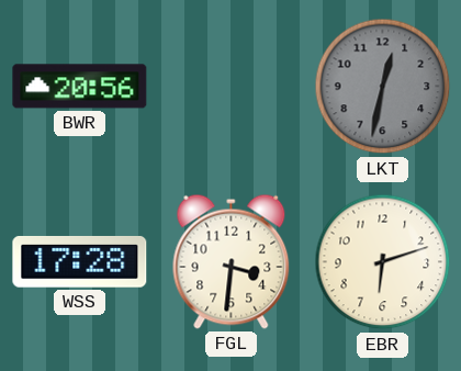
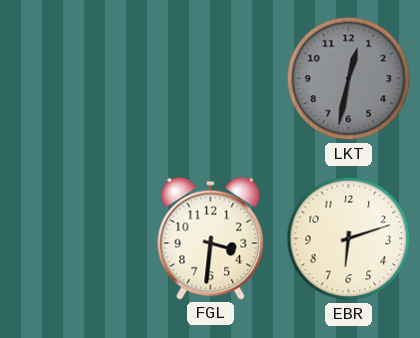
BWR: 20:56 -> none
WSS: 17:28 -> none
